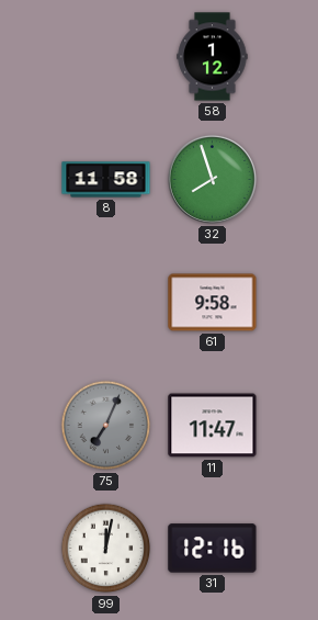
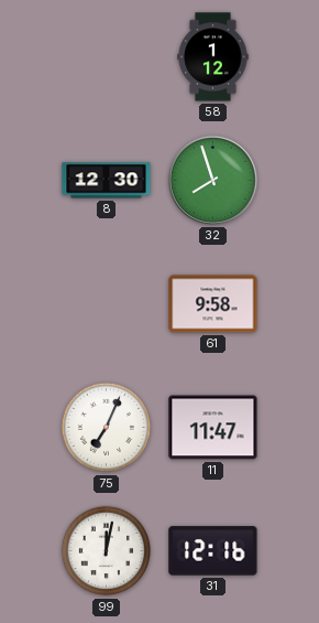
8: 11:58 -> 12:30
75 dial: grey -> white
